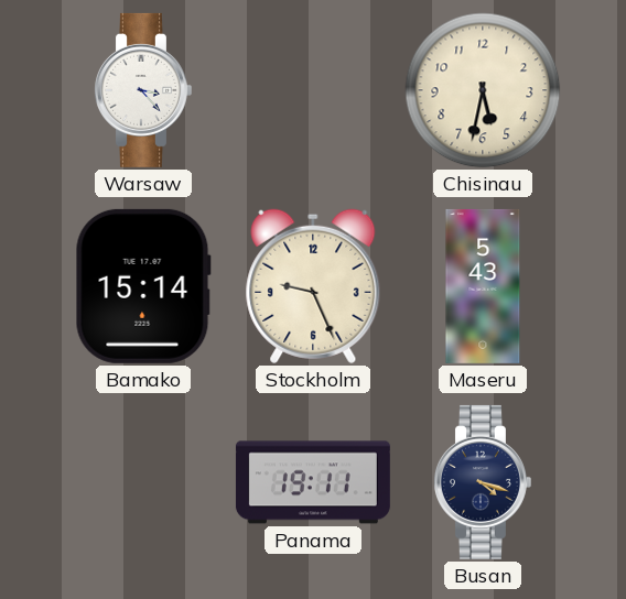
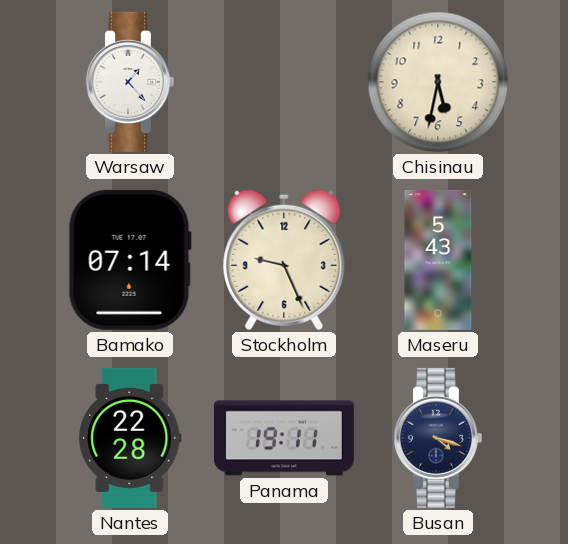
Warsaw: 3:23 -> 1:23
Bamako: 15:14 -> 07:14
Nantes: none -> 22:28
